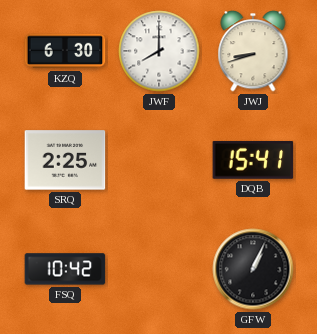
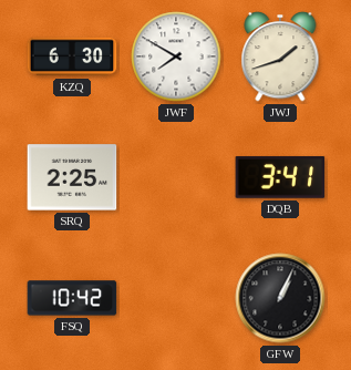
JWF: 8:00 -> 7:50
JWJ: 8:42 -> 1:42
DQB: 15:41 -> 3:41
